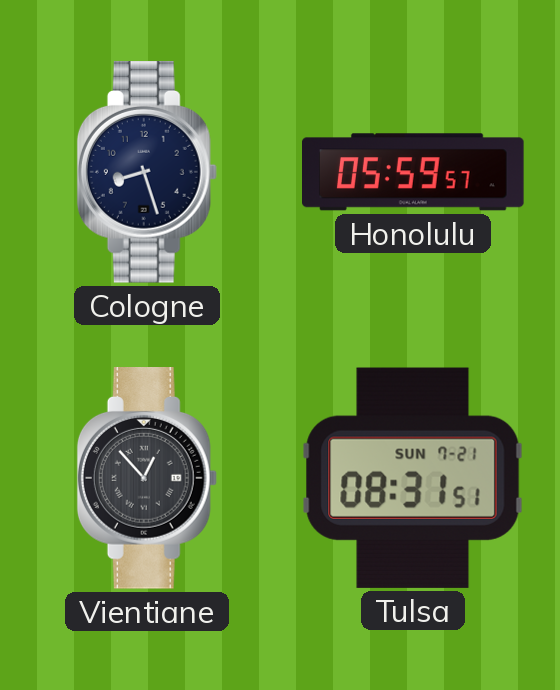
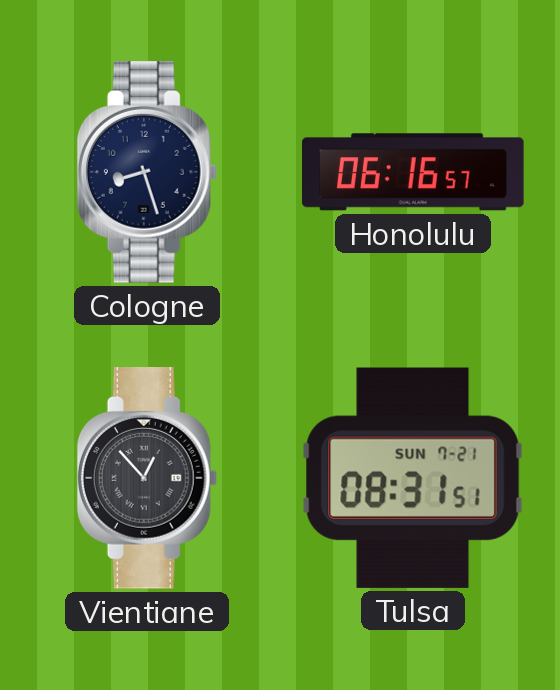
Honolulu: 05:59 -> 06:16
